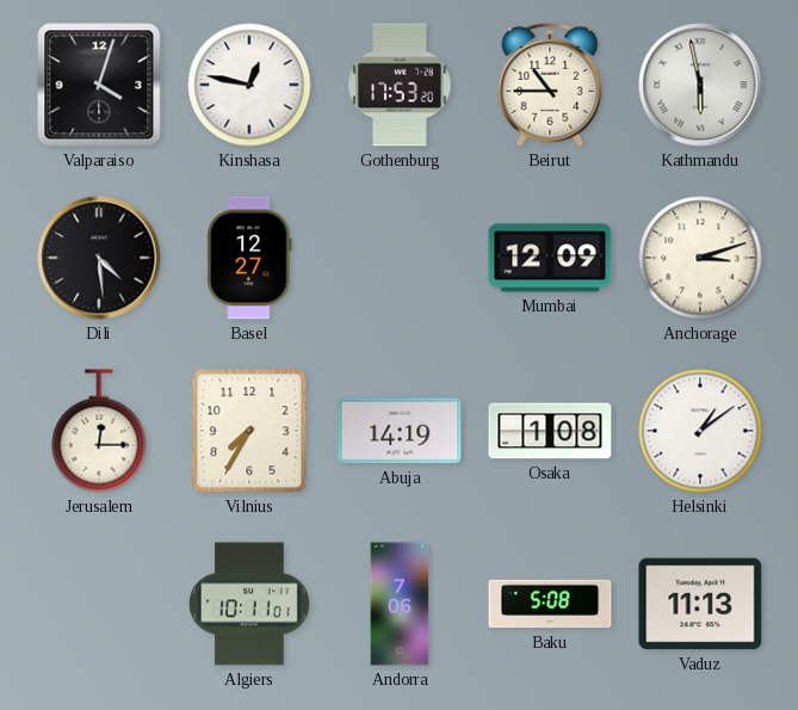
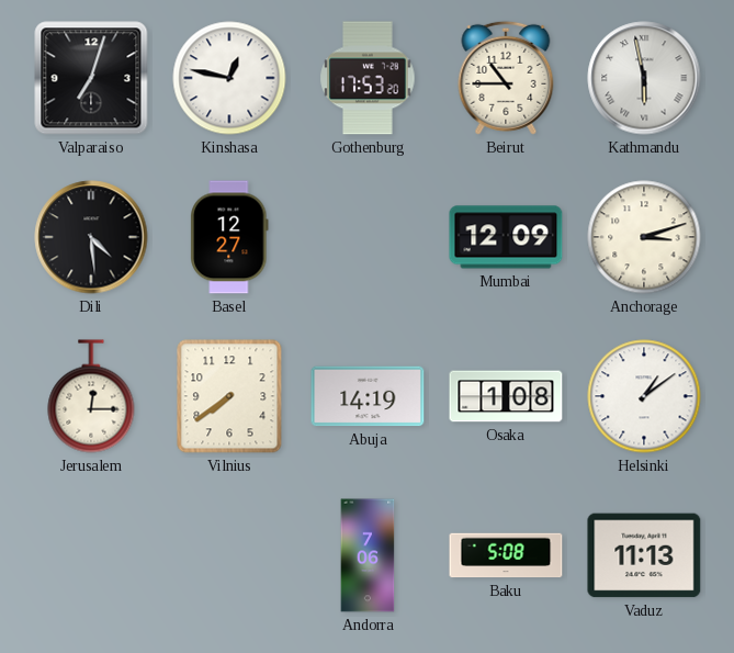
Valparaiso: 4:03 -> 7:03
Vilnius: 7:35 -> 7:39
Algiers: 10:11 -> none
